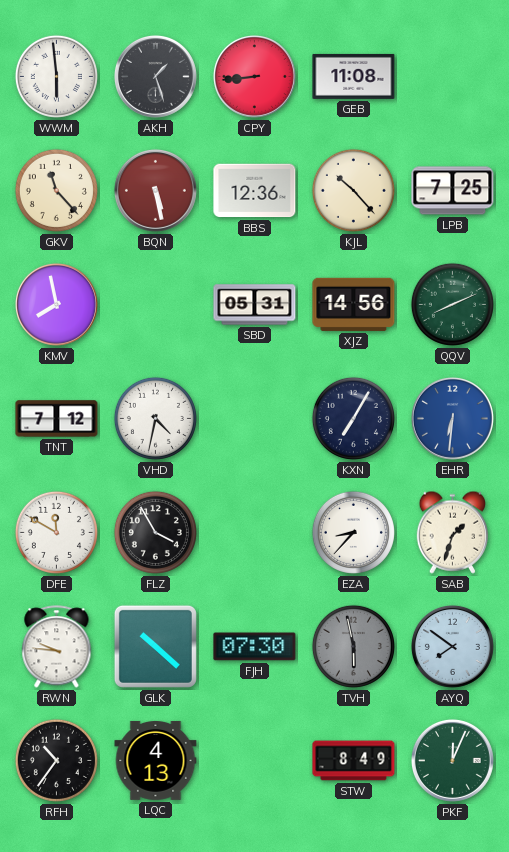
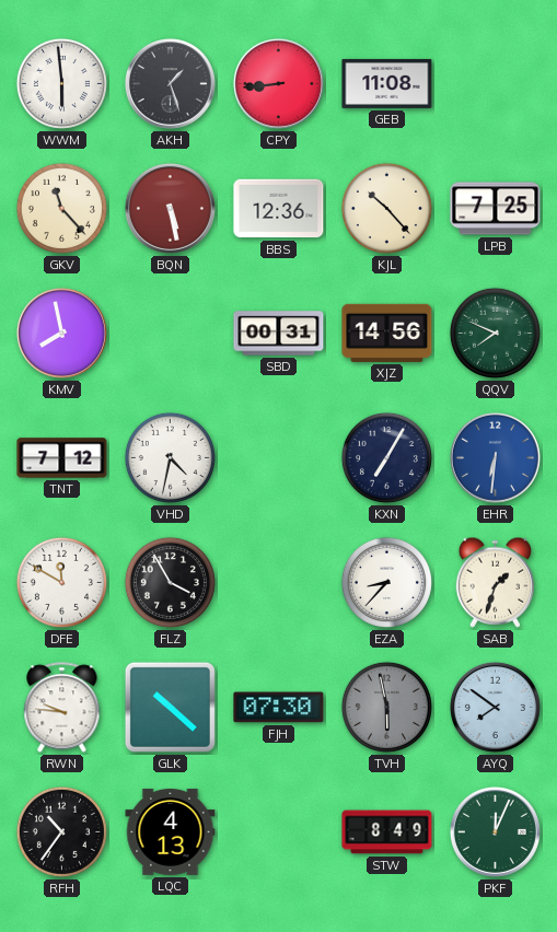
SBD: 05:31 -> 00:31
QQV: 8:11 -> 7:49
